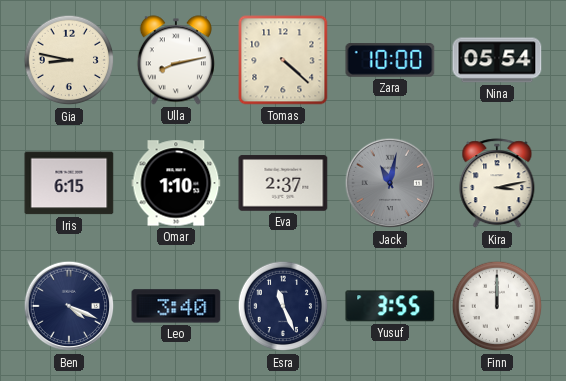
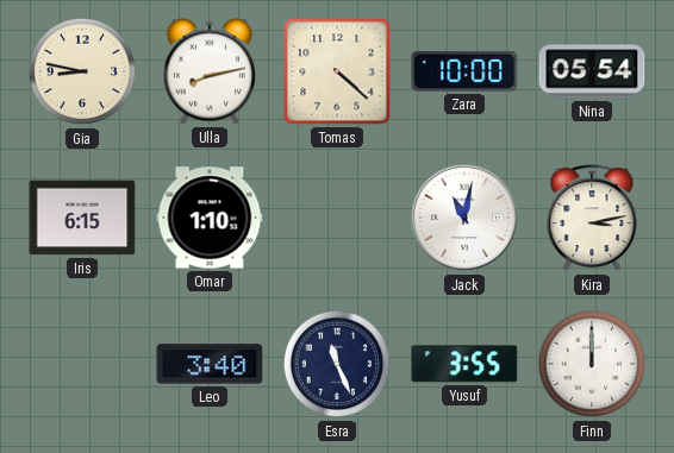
Eva: 2:37 -> none
Jack dial: grey -> white
Ben: 4:19 -> none
